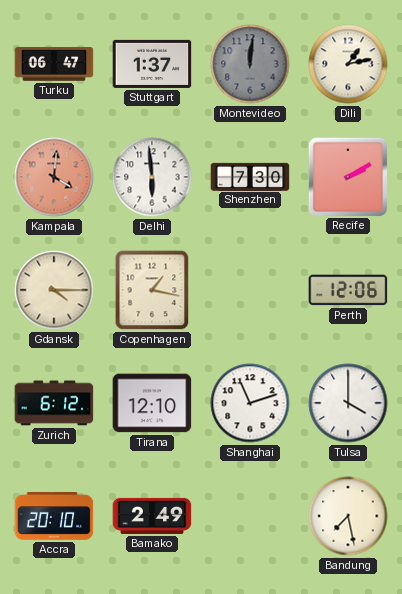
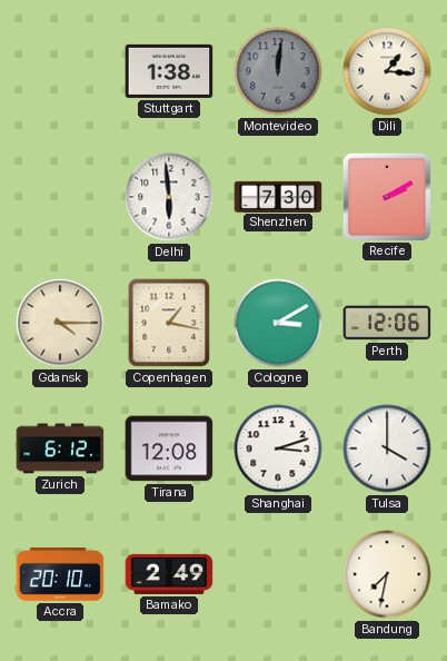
Turku: 06:47 -> none
Stuttgart: 1:37 -> 1:38
Dili: 1:13 -> 1:16
Kampala: 4:01 -> none
Cologne: none -> 3:10
Tirana: 12:10 -> 12:08
Shanghai: 11:12 -> 3:12
Bandung: 7:28 -> 7:32
